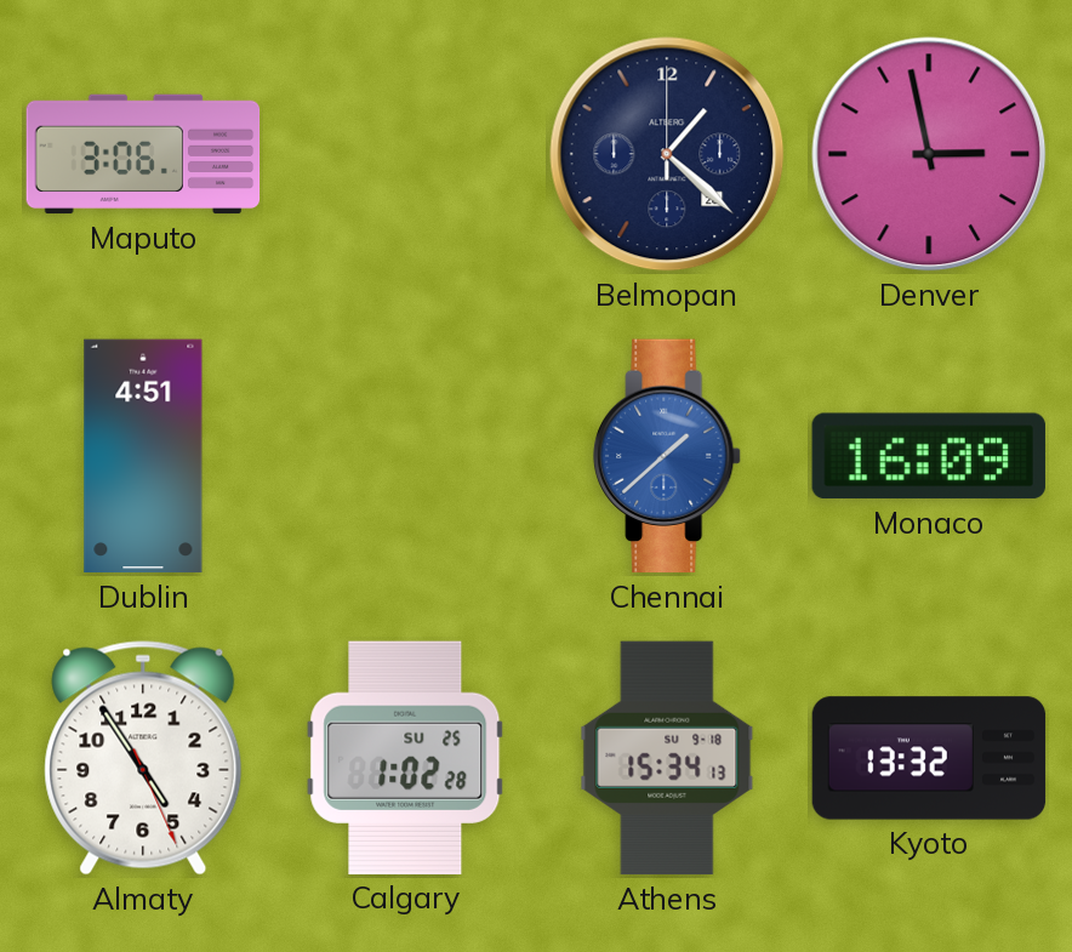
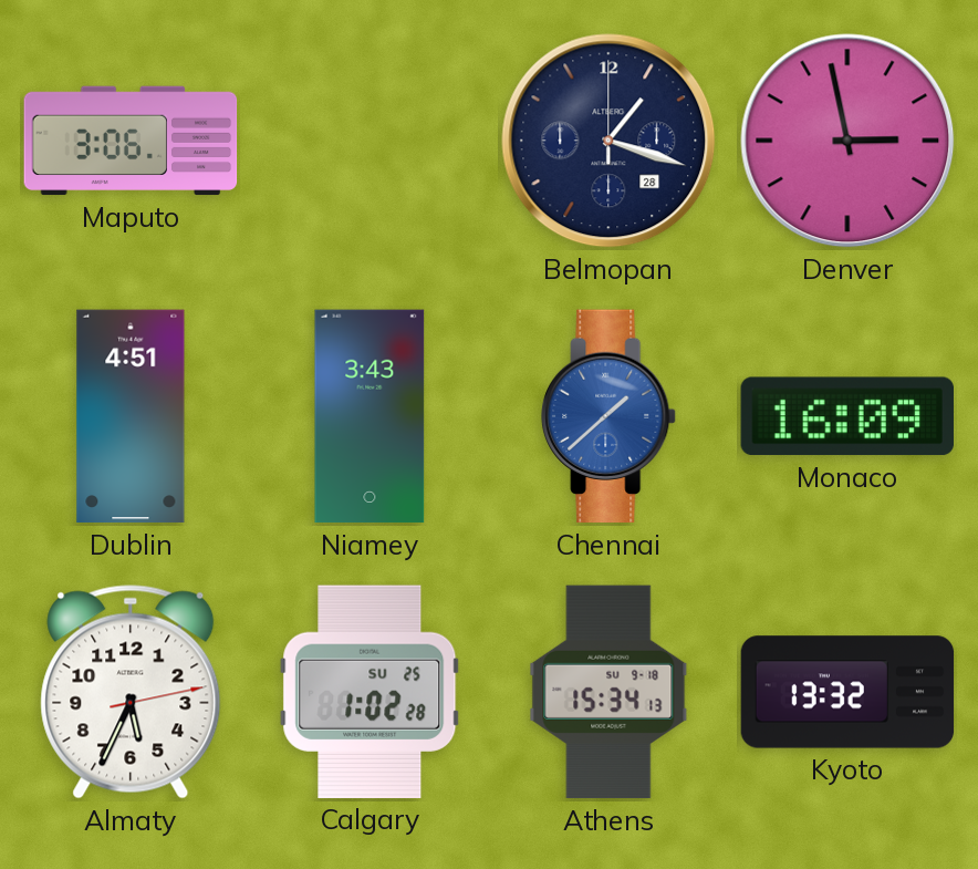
Belmopan: 1:22 -> 1:18
Niamey: none -> 3:43
Almaty: 4:54 -> 5:34
